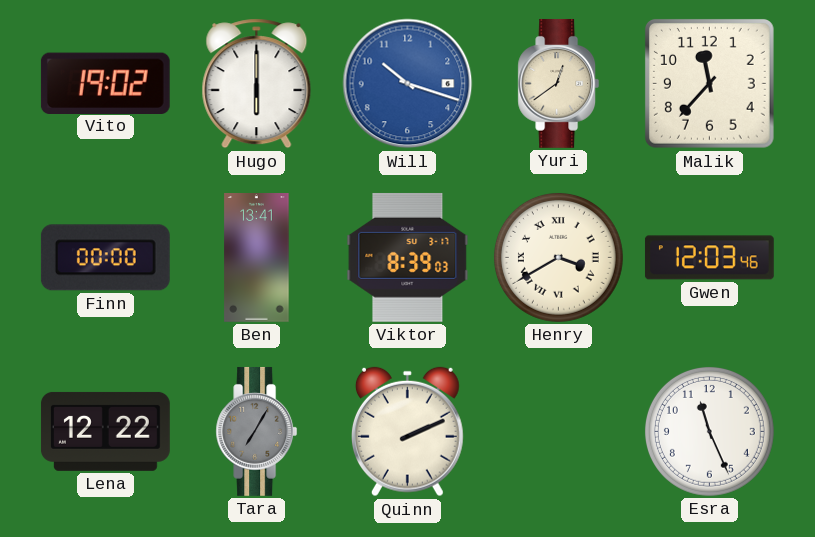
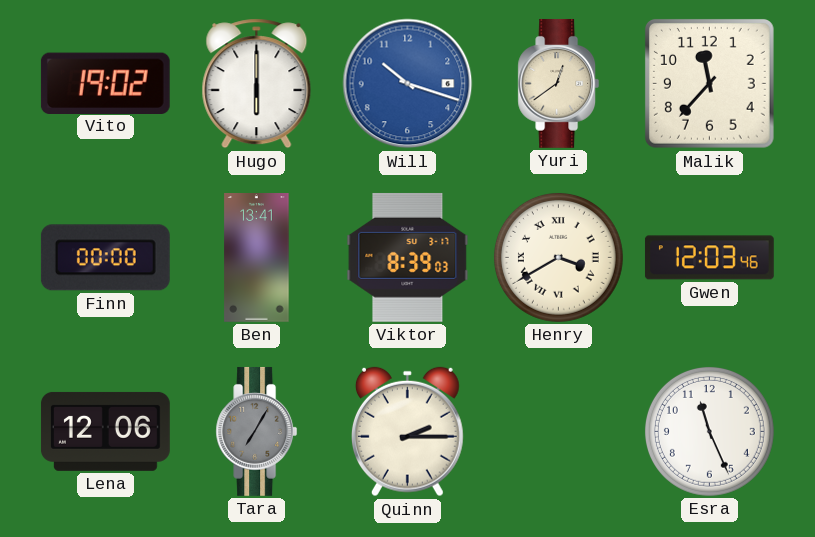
Lena: 12:22 -> 12:06
Quinn: 2:11 -> 2:15
